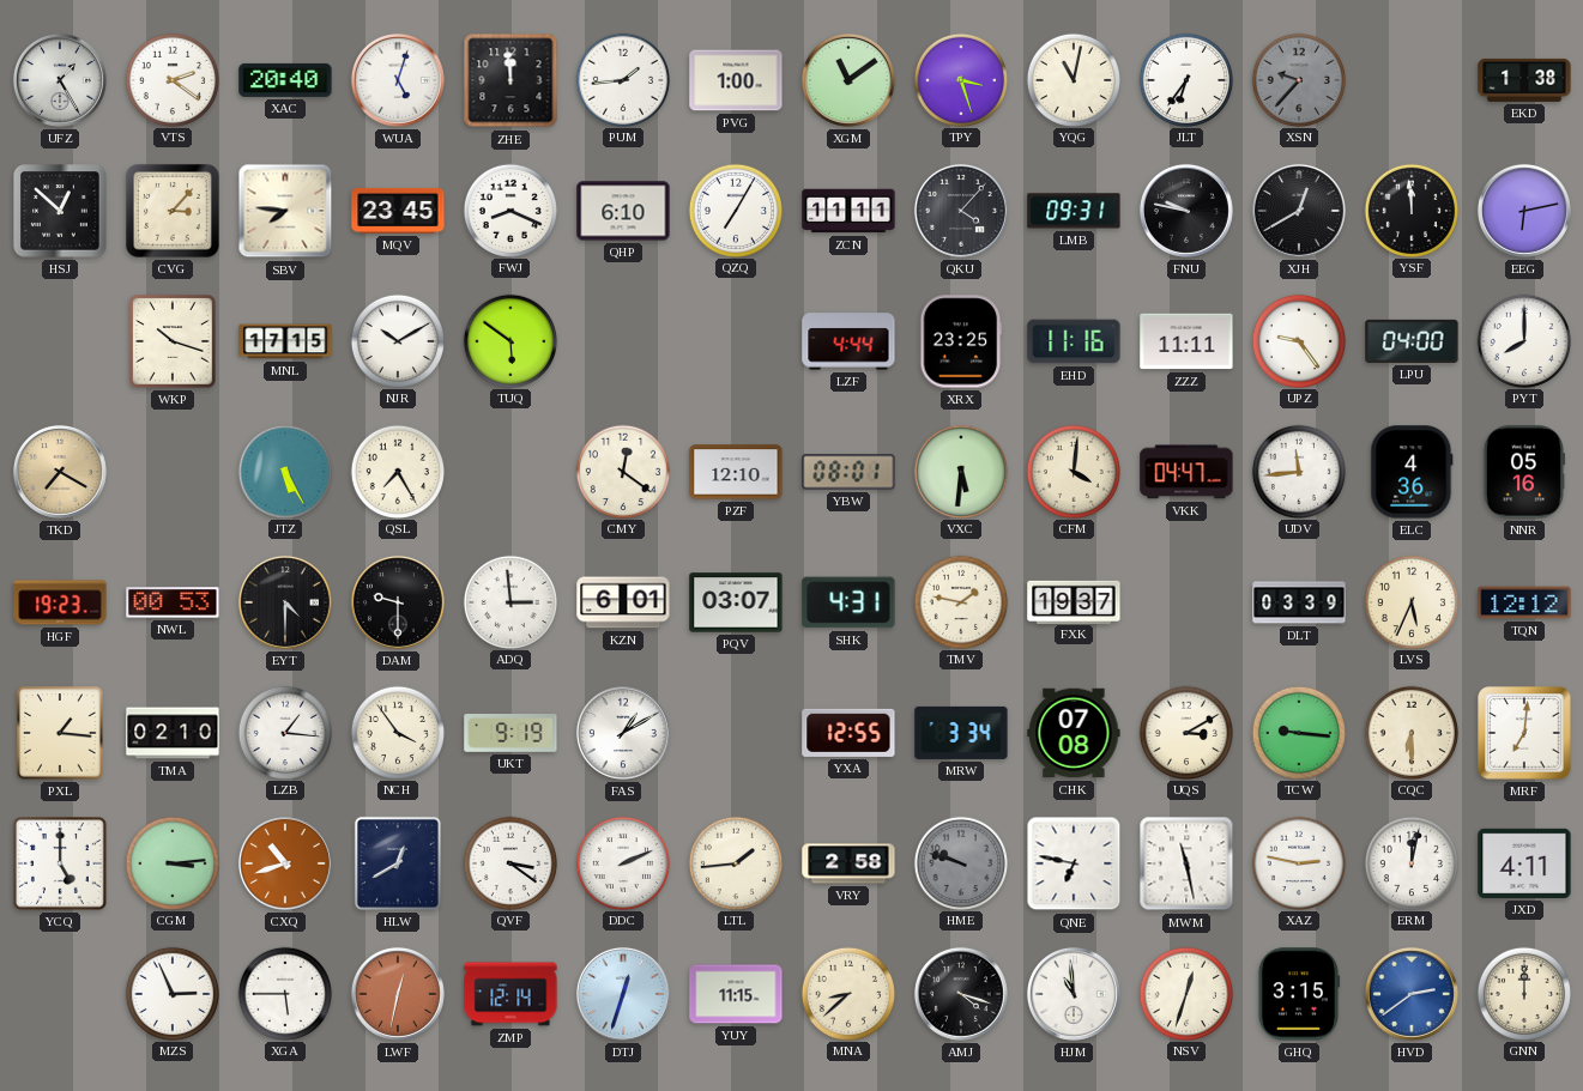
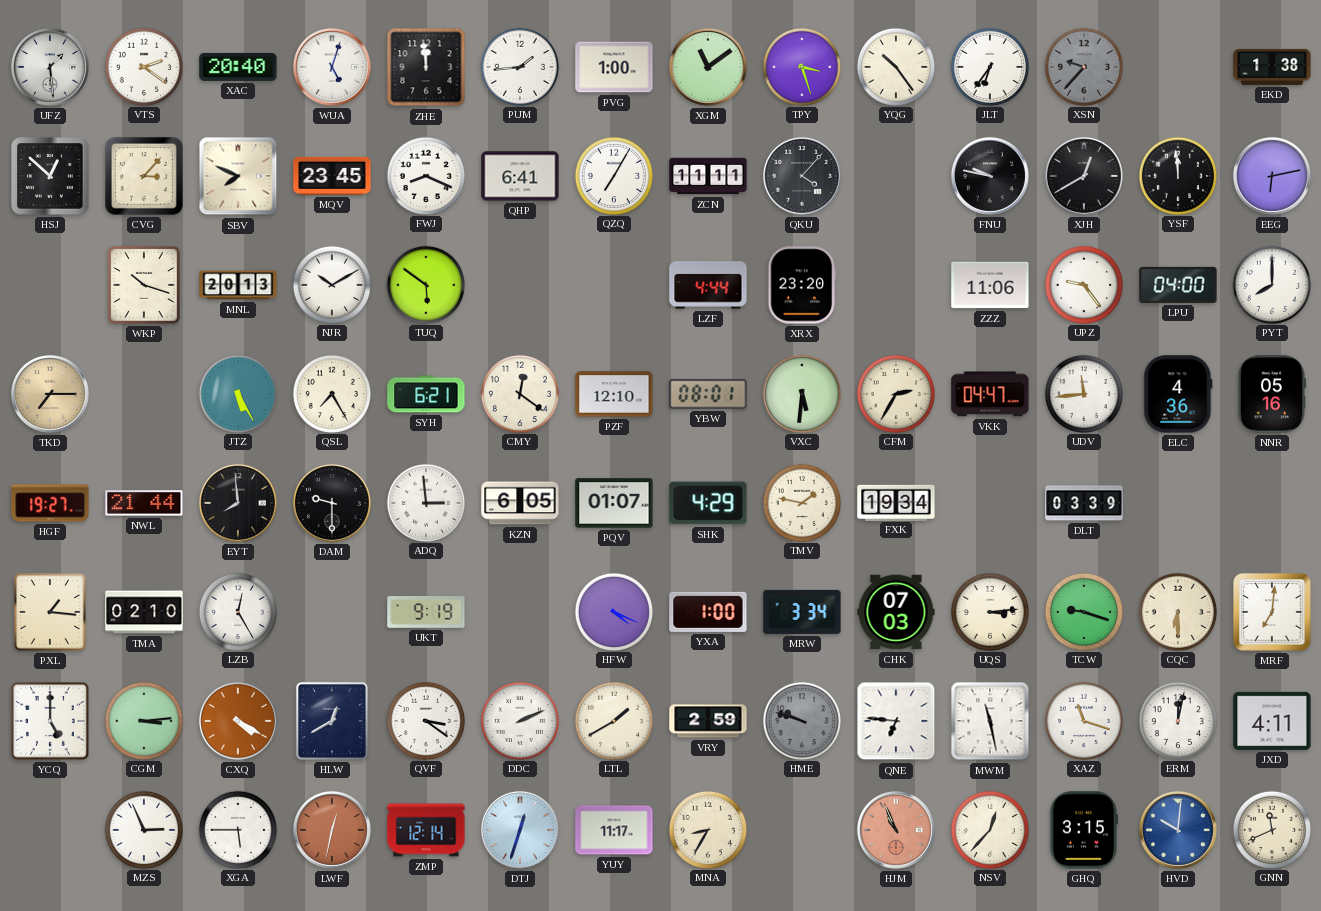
UFZ: 1:25 -> 1:29
YQG: 11:02 -> 10:24
SBV: 7:46 -> 7:49
QHP: 6:10 -> 6:41
LMB: 09:31 -> none
MNL: 17:15 -> 20:13
XRX: 23:25 -> 23:20
EHD: 11:16 -> none
ZZZ: 11:11 -> 11:06
TKD: 7:20 -> 7:15
SYH: none -> 6:21
CFM: 4:01 -> 2:35
HGF: 19:23 -> 19:27
NWL: 00:53 -> 21:44
EYT: 4:30 -> 7:59
KZN: 6:01 -> 6:05
PQV: 03:07 -> 01:07
SHK: 4:31 -> 4:29
FXK: 19:37 -> 19:34
LVS: 5:34 -> none
TQN: 12:12 -> none
LZB: 1:16 -> 12:25
NCH: 3:54 -> none
FAS: 1:10 -> none
HFW: none -> 4:19
YXA: 12:55 -> 1:00
CHK: 07:08 -> 07:03
UQS: 3:10 -> 3:14
TCW: 9:16 -> 9:18
CXQ: 10:42 -> 4:20
LTL: 1:44 -> 1:40
VRY: 2:58 -> 2:59
QNE: 6:47 -> 6:46
XAZ: 2:47 -> 11:18
YUY: 11:15 -> 11:17
MNA: 8:38 -> 8:35
AMJ: 4:18 -> none
HJM: 10:59 -> 10:56
HJM dial: white -> salmon
NSV: 12:33 -> 12:37
HVD: 2:39 -> 10:01
GNN: 12:00 -> 11:41
